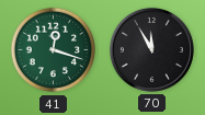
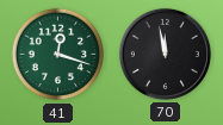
70: 11:55 -> 11:58
